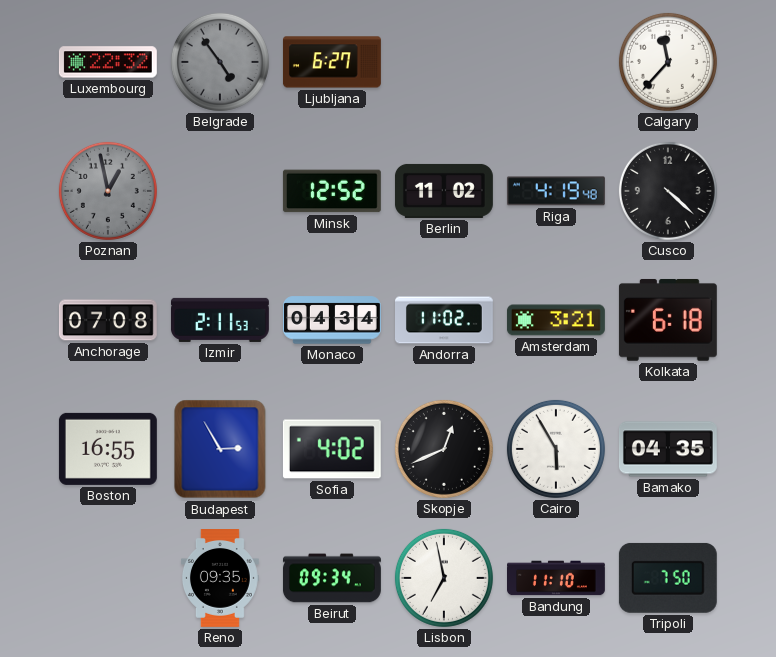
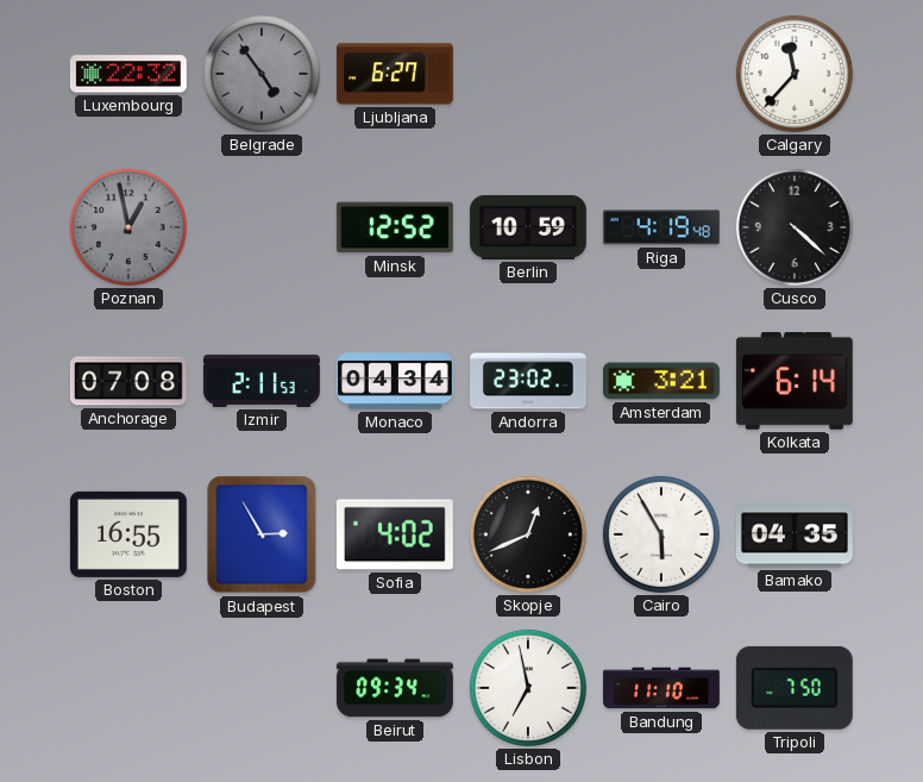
Berlin: 11:02 -> 10:59
Andorra: 11:02 -> 23:02
Kolkata: 6:18 -> 6:14
Reno: 09:35 -> none
